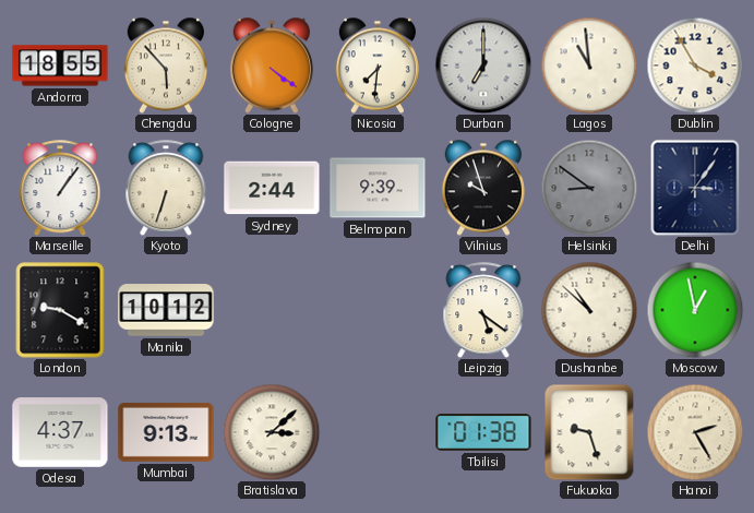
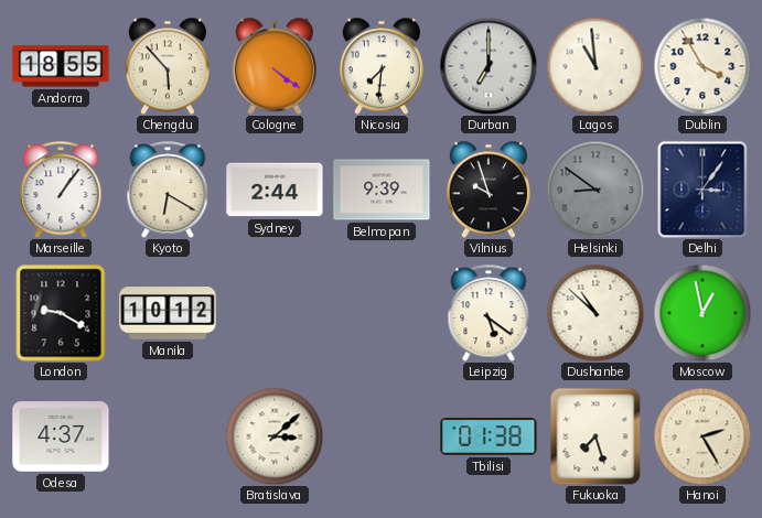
Kyoto: 6:33 -> 6:20
Mumbai: 9:13 -> none
Fukuoka: 9:27 -> 7:27
